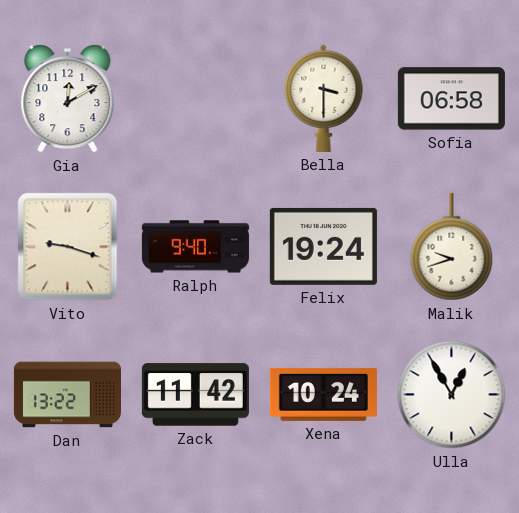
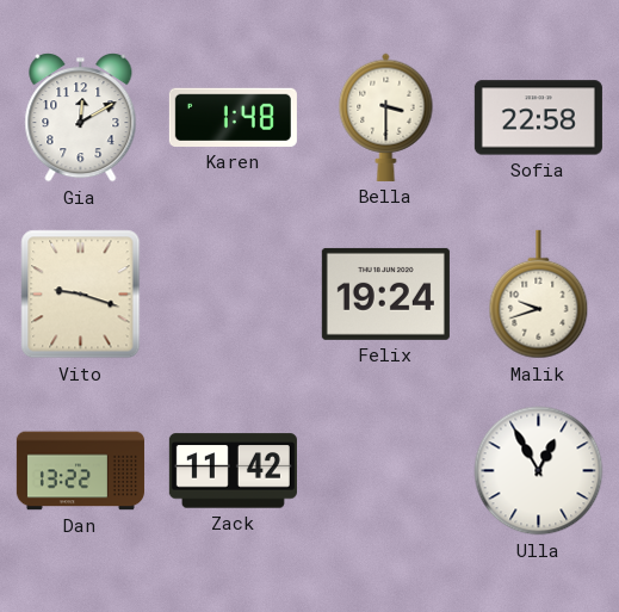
Karen: none -> 1:48
Sofia: 06:58 -> 22:58
Ralph: 9:40 -> none
Xena: 10:24 -> none
